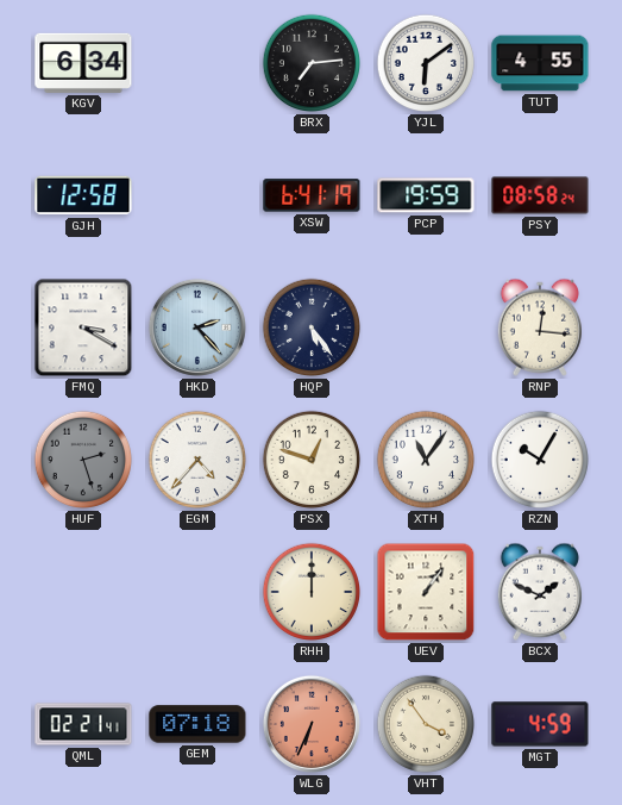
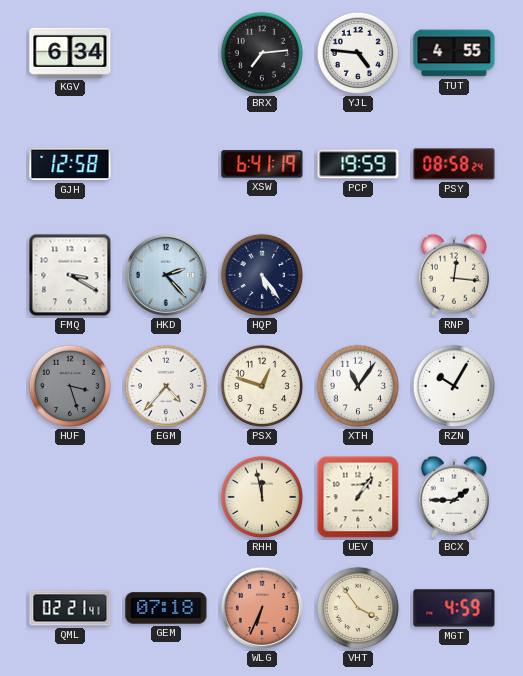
YJL: 6:09 -> 4:46
HUF: 2:27 -> 3:27
RHH: 12:00 -> 11:58
BCX: 1:49 -> 1:45
